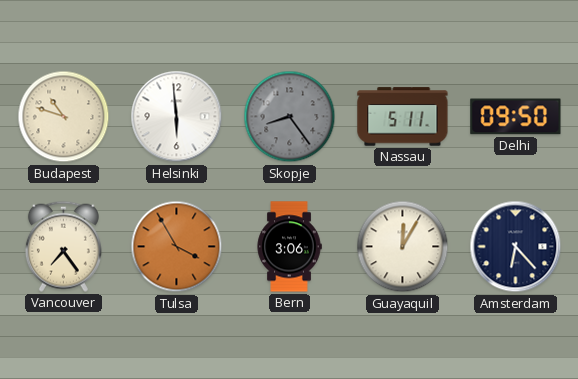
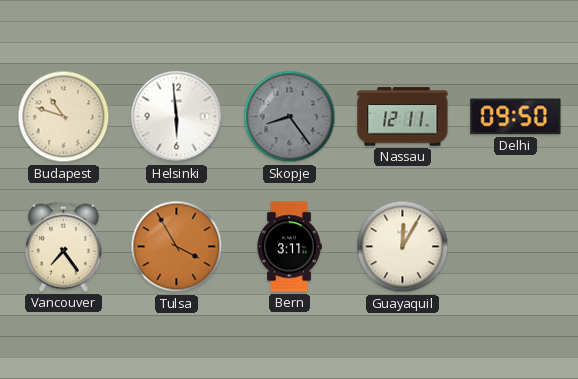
Nassau: 5:11 -> 12:11
Bern: 3:06 -> 3:11
Amsterdam: 6:23 -> none
